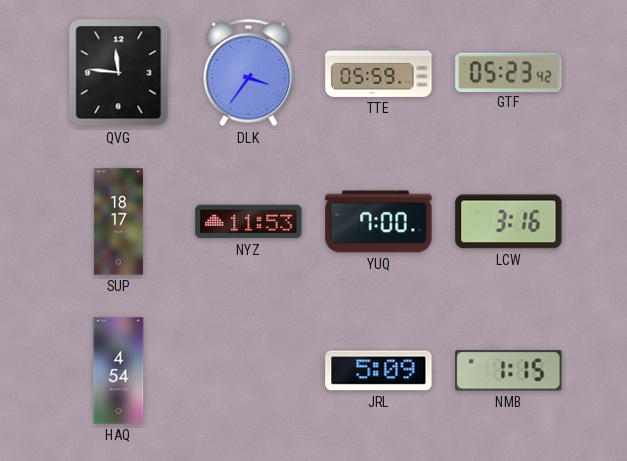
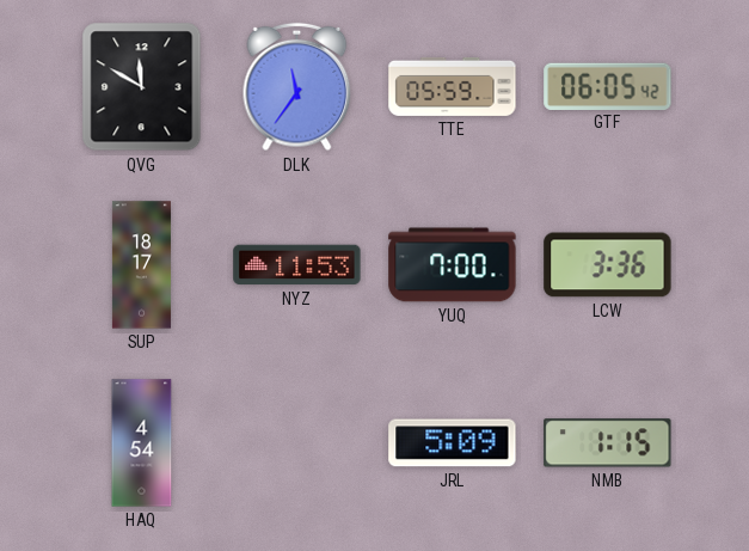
QVG: 11:46 -> 11:50
DLK: 3:36 -> 11:36
GTF: 05:23 -> 06:05
LCW: 3:16 -> 3:36
